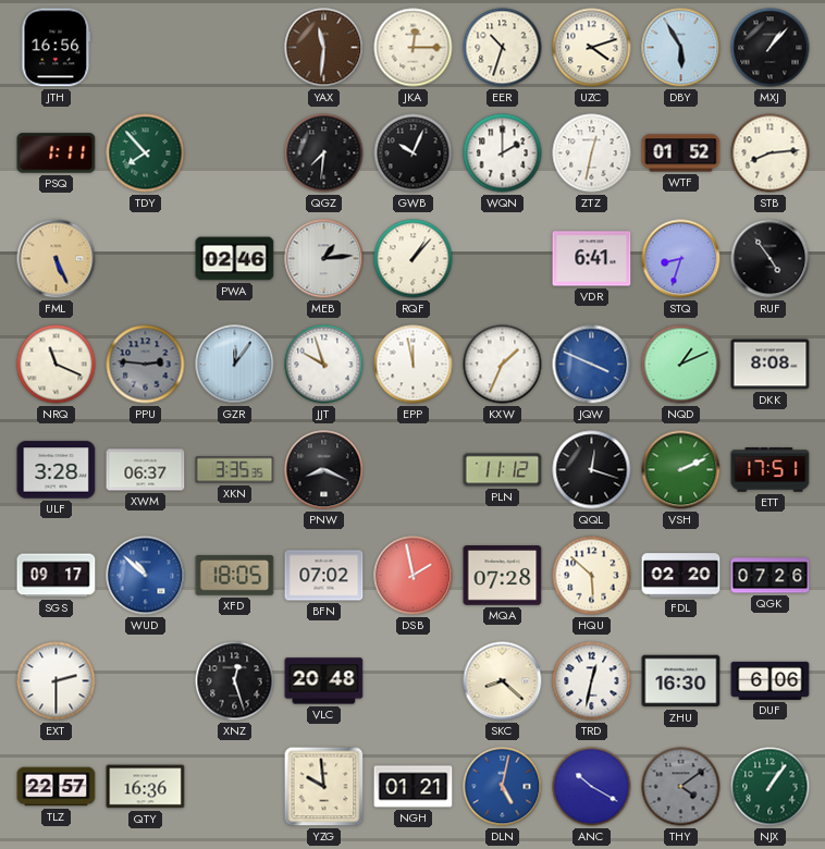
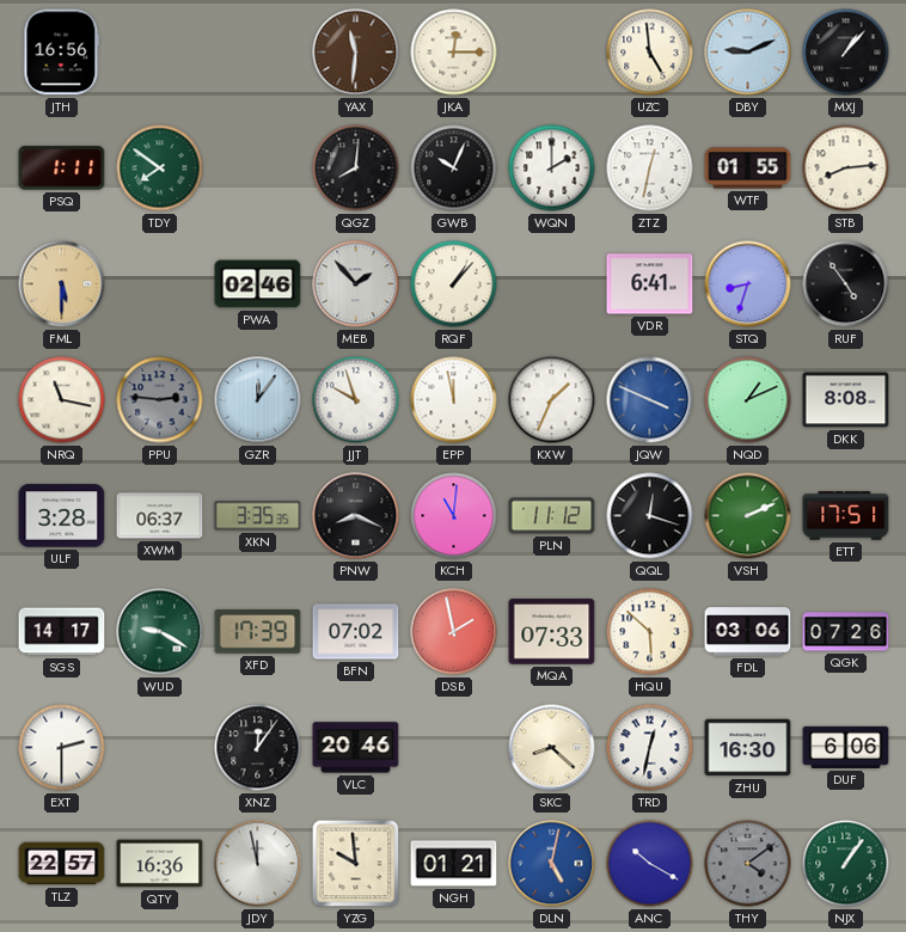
EER: 10:33 -> none
UZC: 4:12 -> 4:59
DBY: 5:55 -> 9:11
TDY: 7:53 -> 7:51
QGZ: 7:31 -> 8:01
WTF: 01:52 -> 01:55
FML: 5:26 -> 5:30
MEB: 1:14 -> 1:53
NRQ: 11:19 -> 11:17
KCH: none -> 11:01
SGS: 09:17 -> 14:17
WUD: 10:52 -> 9:20
WUD dial: blue -> green
XFD: 18:05 -> 17:39
MQA: 07:28 -> 07:33
FDL: 02:20 -> 03:06
XNZ: 12:27 -> 12:06
VLC: 20:48 -> 20:46
JDY: none -> 11:58
